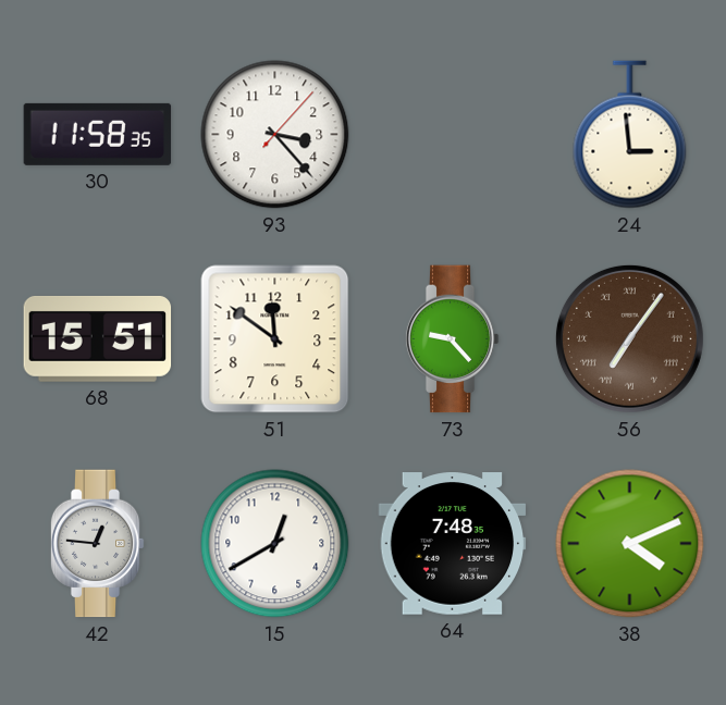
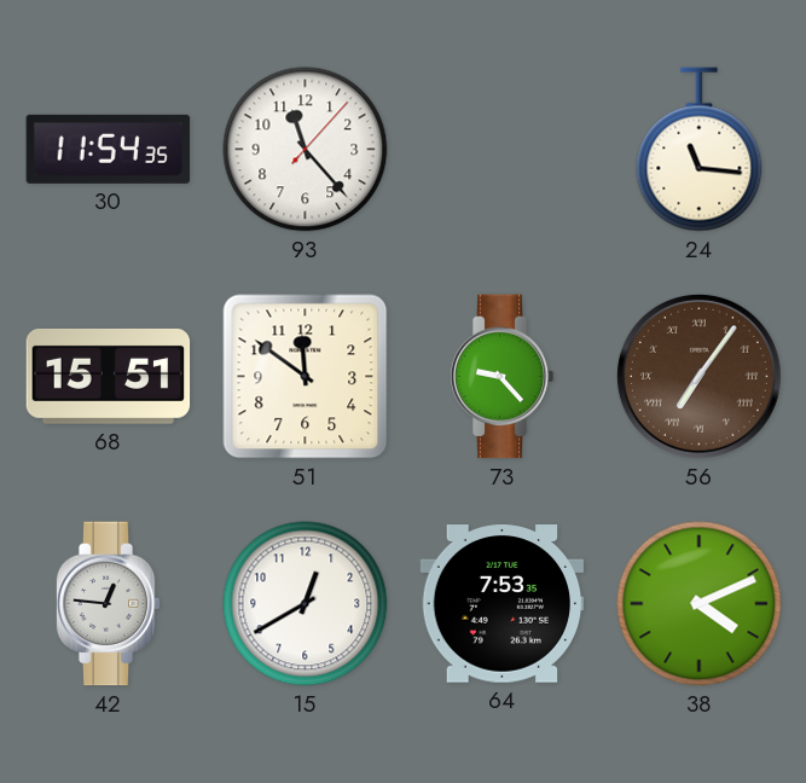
30: 11:58 -> 11:54
93: 3:23 -> 11:23
24: 2:59 -> 11:16
64: 7:48 -> 7:53
